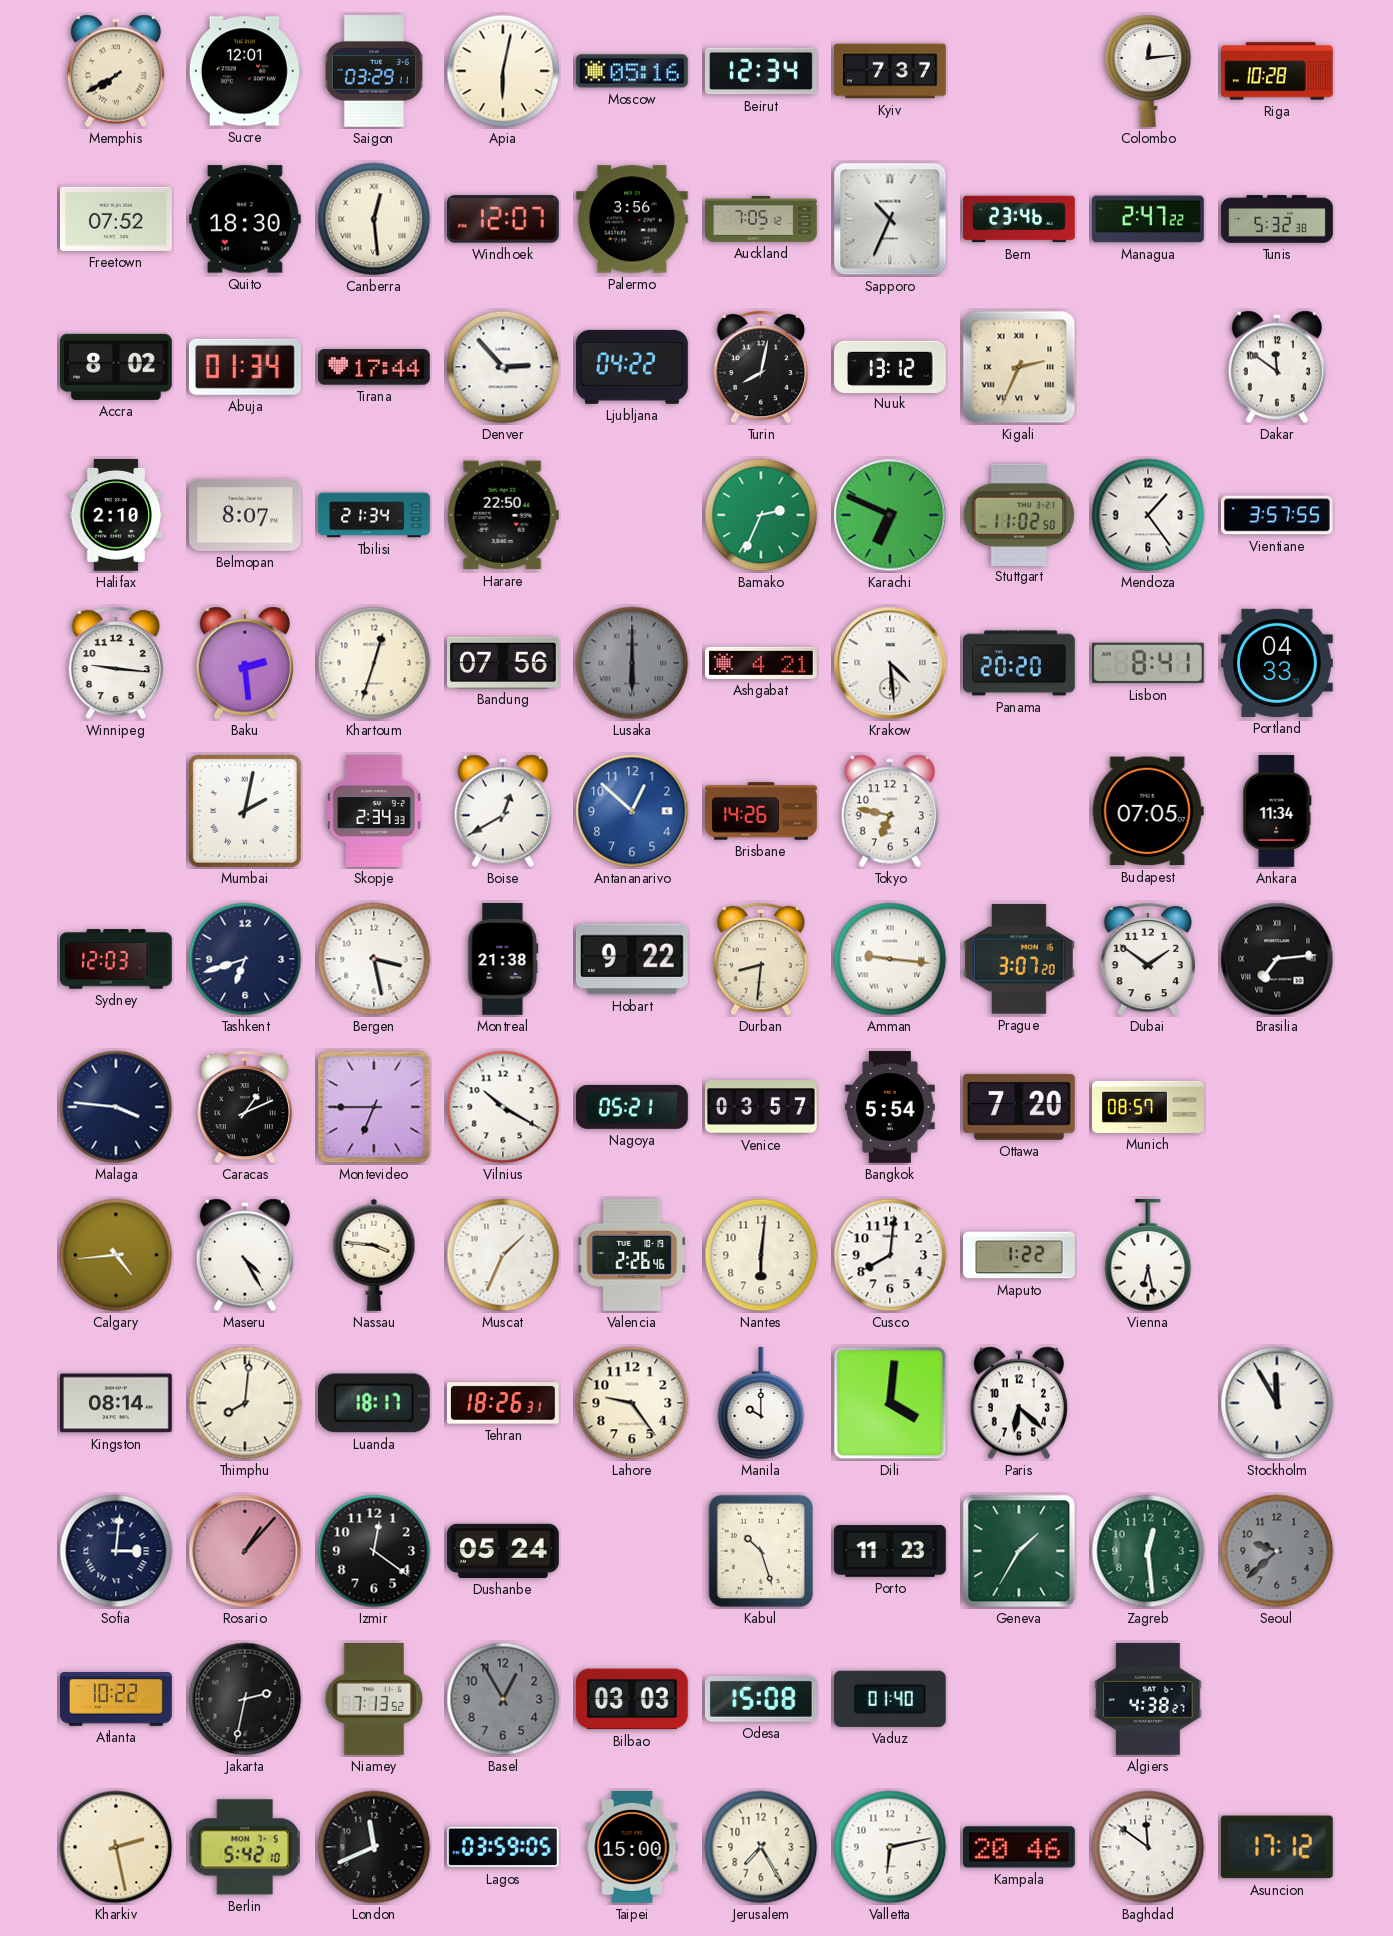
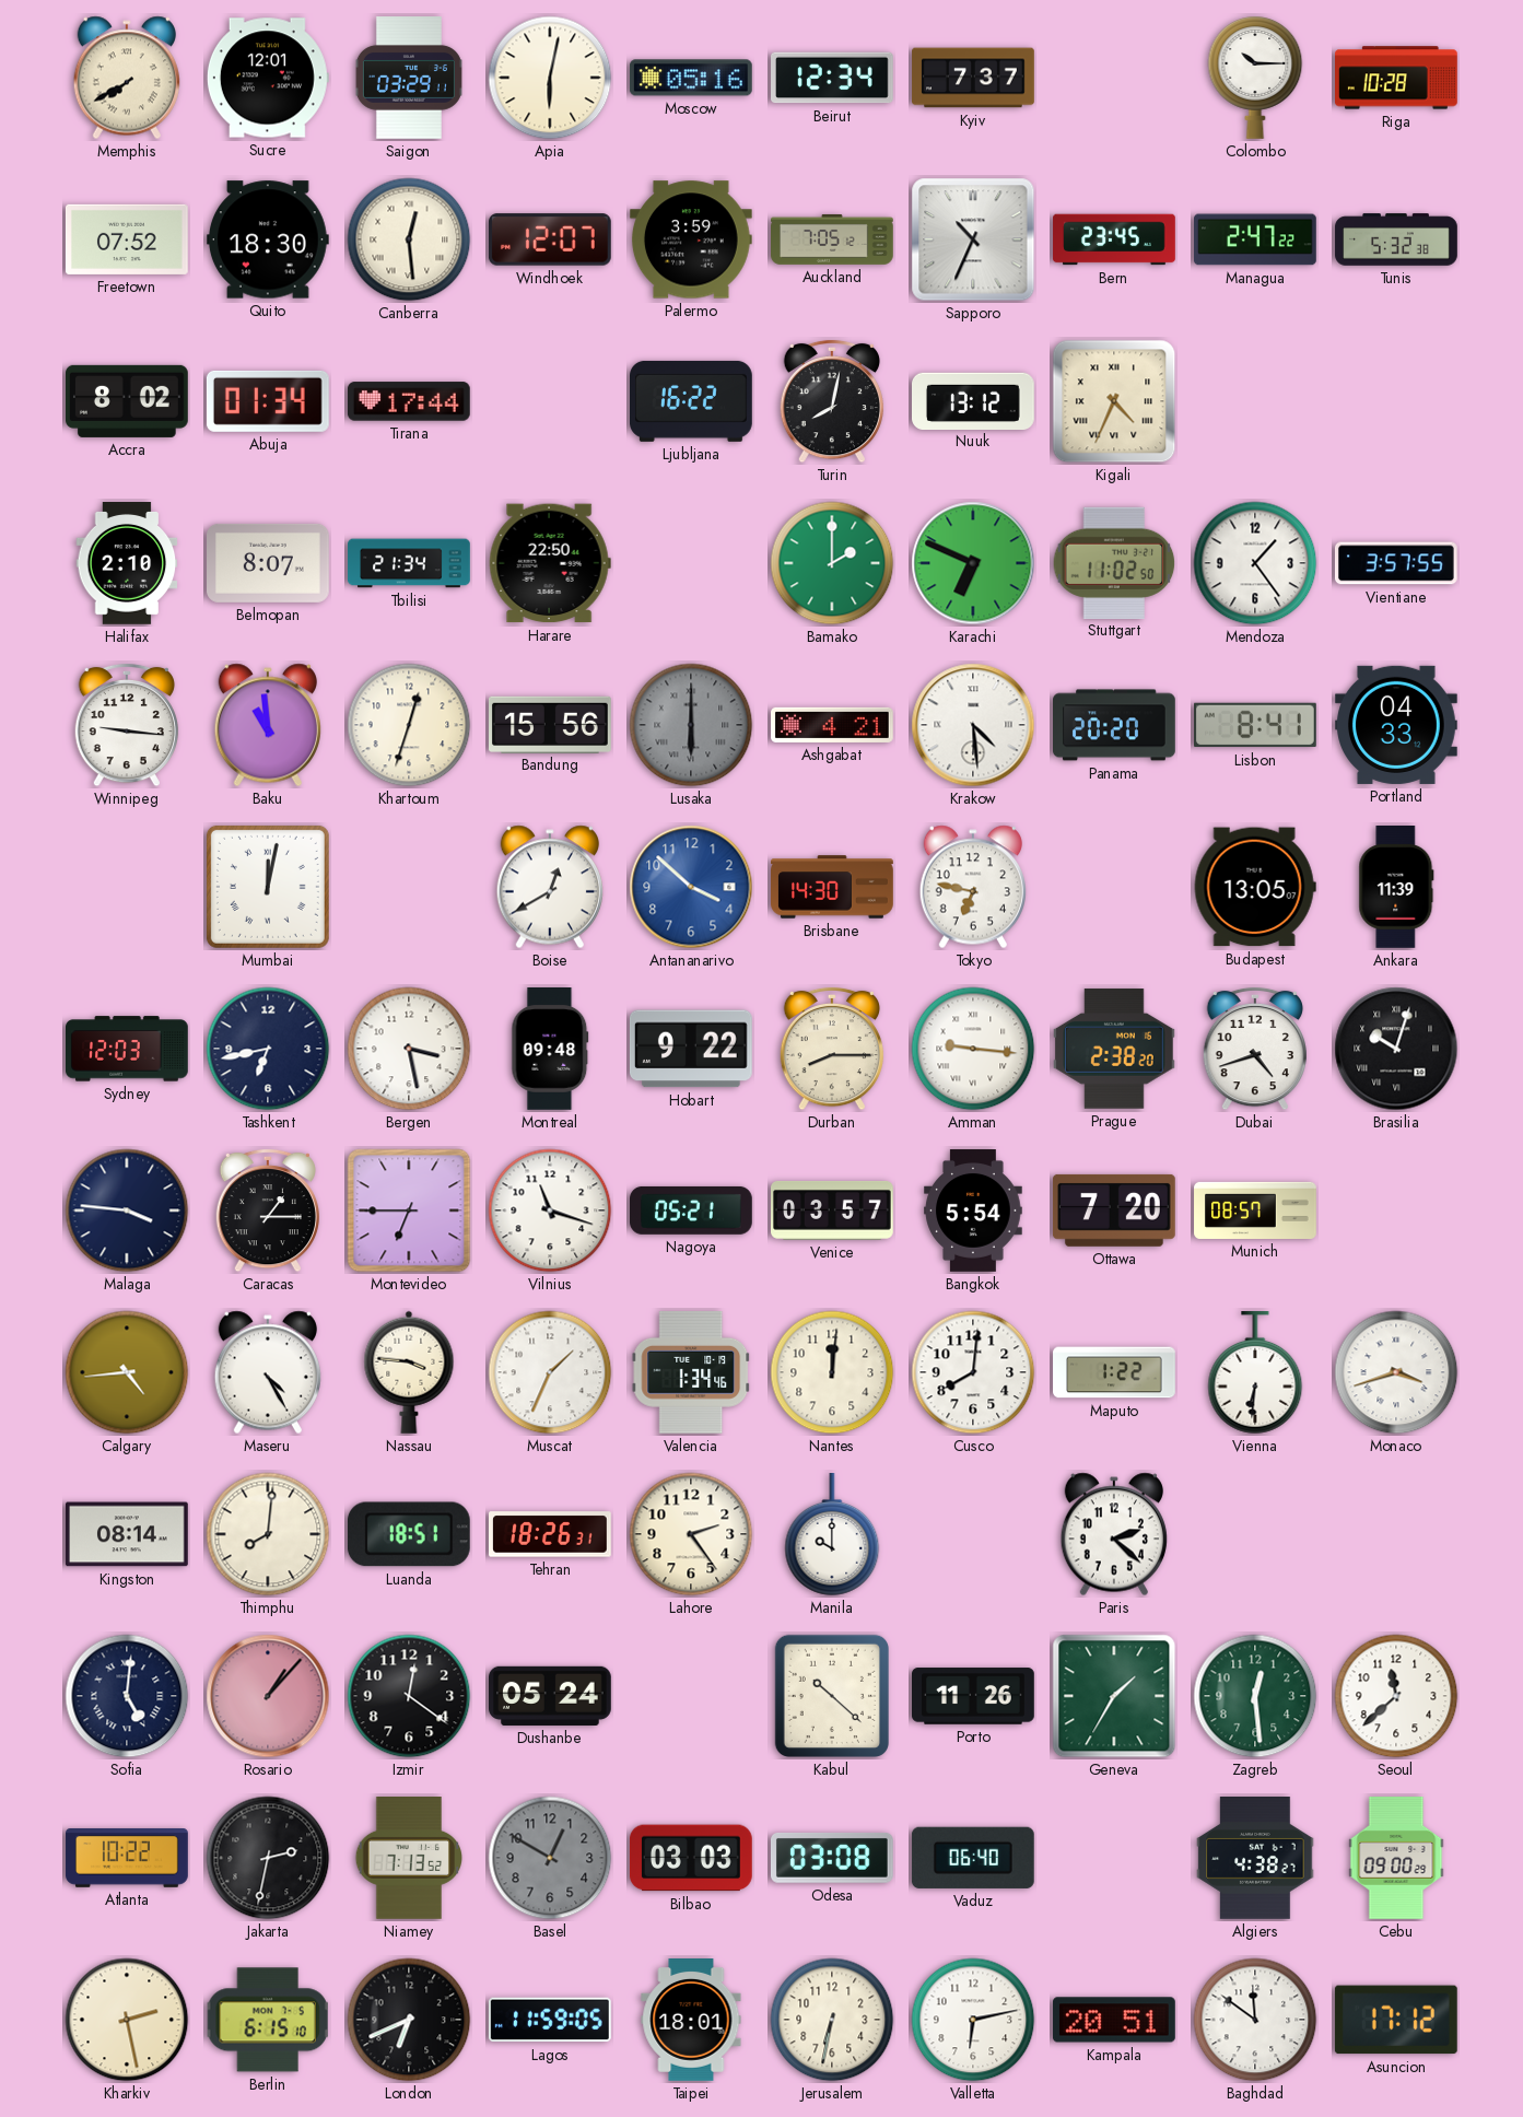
Colombo: 12:14 -> 10:15
Palermo: 3:56 -> 3:59
Bern: 23:46 -> 23:45
Denver: 2:53 -> none
Ljubljana: 04:22 -> 16:22
Kigali: 2:34 -> 4:34
Dakar: 11:51 -> none
Bamako: 2:34 -> 2:00
Baku: 2:29 -> 10:59
Bandung: 07:56 -> 15:56
Mumbai: 2:02 -> 12:02
Skopje: 2:34 -> none
Antananarivo: 12:52 -> 3:52
Brisbane: 14:26 -> 14:30
Budapest: 07:05 -> 13:05
Ankara: 11:34 -> 11:39
Tashkent: 6:42 -> 6:43
Montreal: 21:38 -> 09:48
Durban: 8:31 -> 8:15
Prague: 3:07 -> 2:38
Dubai: 1:51 -> 4:42
Brasilia: 7:14 -> 10:03
Caracas: 1:11 -> 1:15
Vilnius: 10:20 -> 11:18
Valencia: 2:26 -> 1:34
Nantes: 6:01 -> 12:01
Vienna: 6:28 -> 6:31
Monaco: none -> 3:42
Luanda: 18:17 -> 18:51
Lahore: 9:24 -> 2:24
Dili: 4:01 -> none
Paris: 6:22 -> 2:22
Stockholm: 11:55 -> none
Sofia: 3:01 -> 5:01
Kabul: 10:27 -> 10:22
Porto: 11:23 -> 11:26
Seoul: 9:38 -> 11:38
Seoul dial: grey -> white
Basel: 12:55 -> 12:50
Odesa: 15:08 -> 03:08
Vaduz: 01:40 -> 06:40
Cebu: none -> 09:00
Berlin: 5:42 -> 6:15
London: 11:41 -> 6:41
Lagos: 03:59 -> 11:59
Taipei: 15:00 -> 18:01
Jerusalem: 7:25 -> 6:32
Kampala: 20:46 -> 20:51
